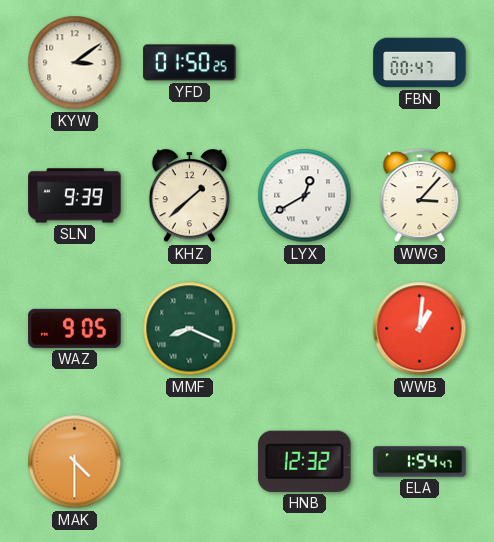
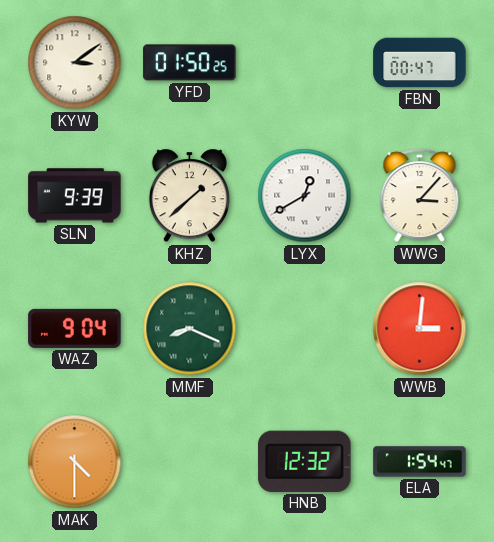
WAZ: 9:05 -> 9:04
WWB: 1:01 -> 3:01
